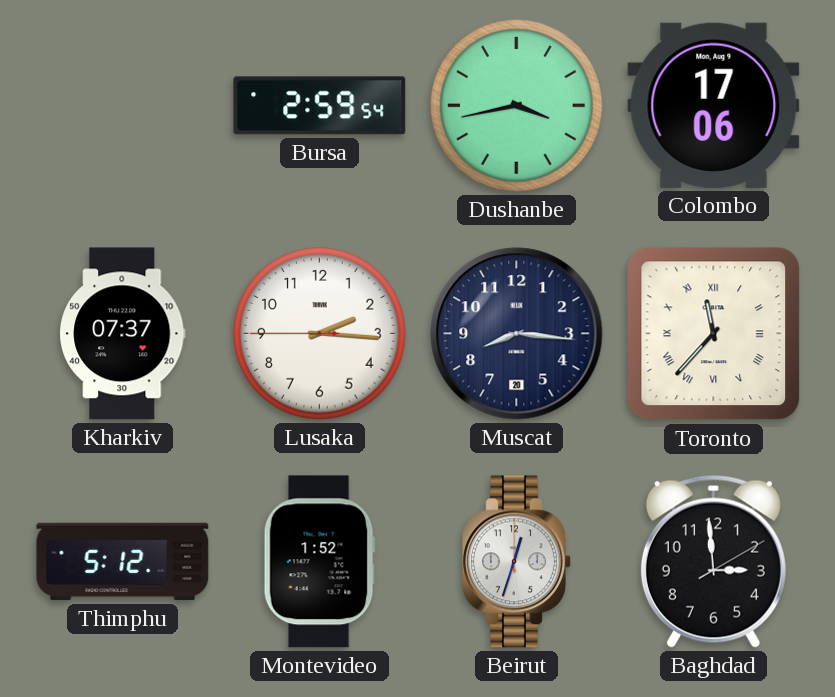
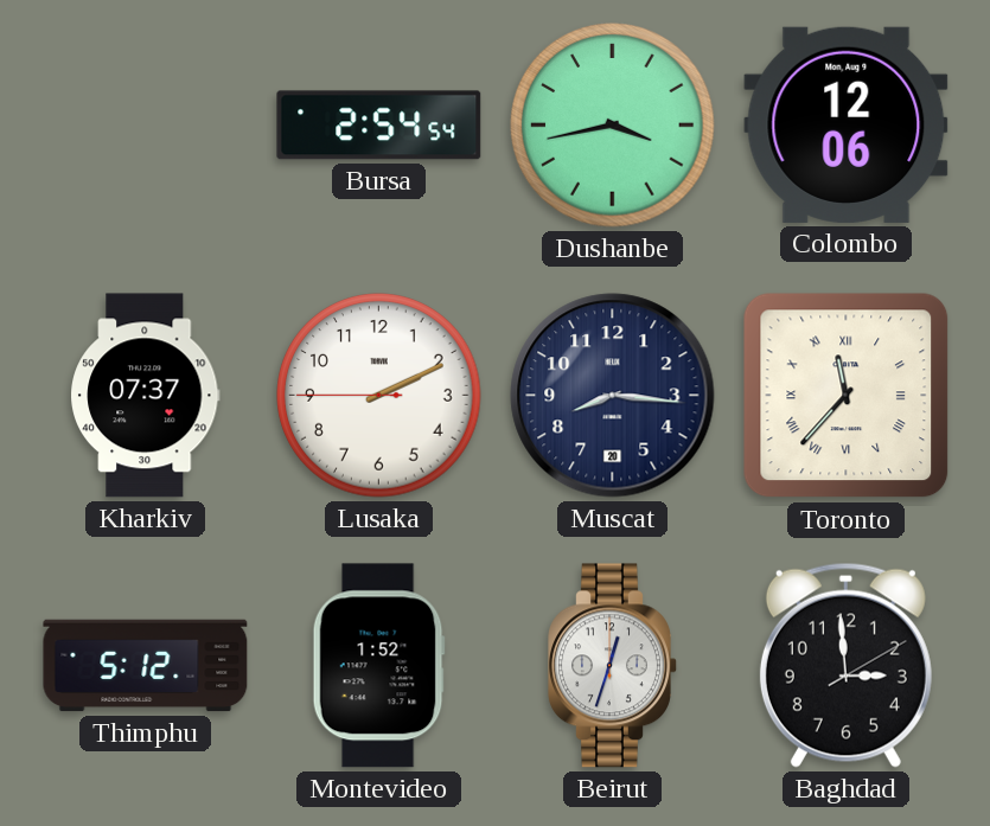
Bursa: 2:59 -> 2:54
Colombo: 17:06 -> 12:06
Lusaka: 2:15 -> 2:10
